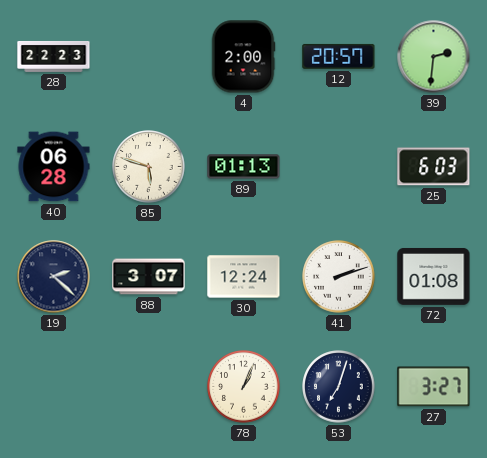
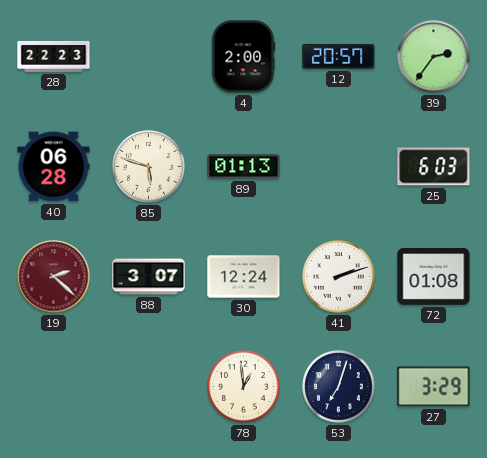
39: 2:31 -> 2:36
19 dial: navy -> burgundy
78: 1:04 -> 12:59
27: 3:27 -> 3:29
